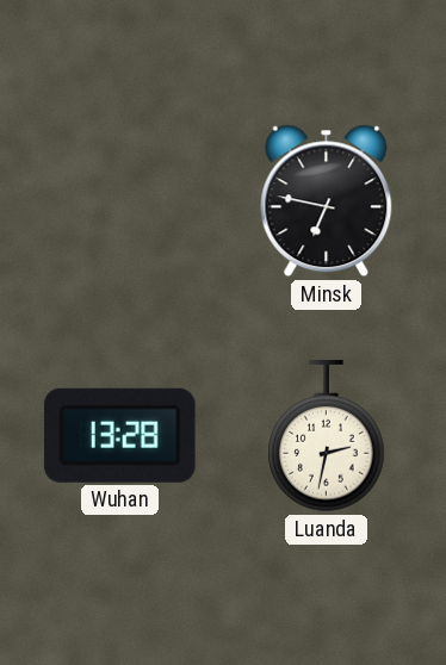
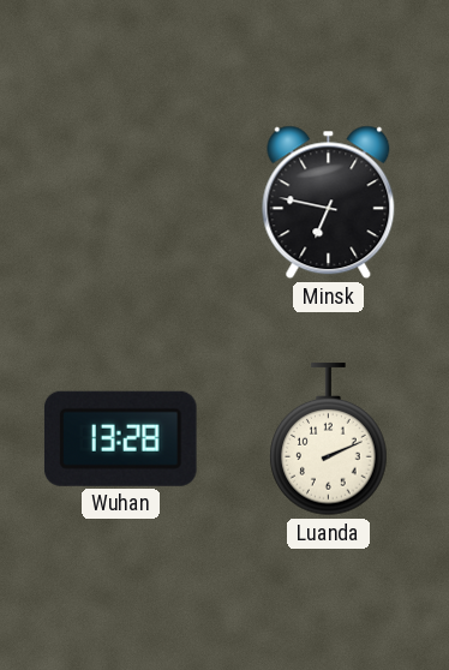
Luanda: 2:32 -> 2:11
